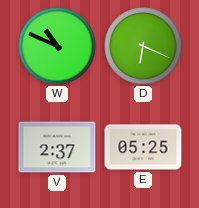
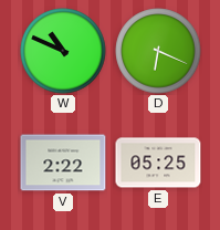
V: 2:37 -> 2:22
